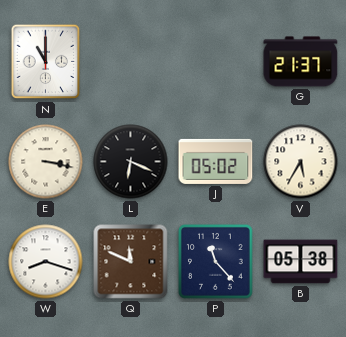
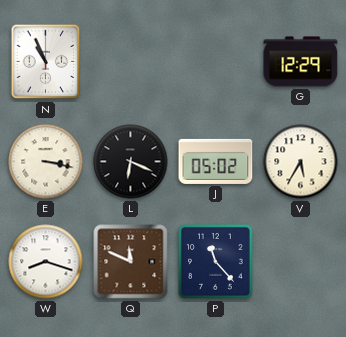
N: 11:00 -> 10:56
G: 21:37 -> 12:29
B: 05:38 -> none
